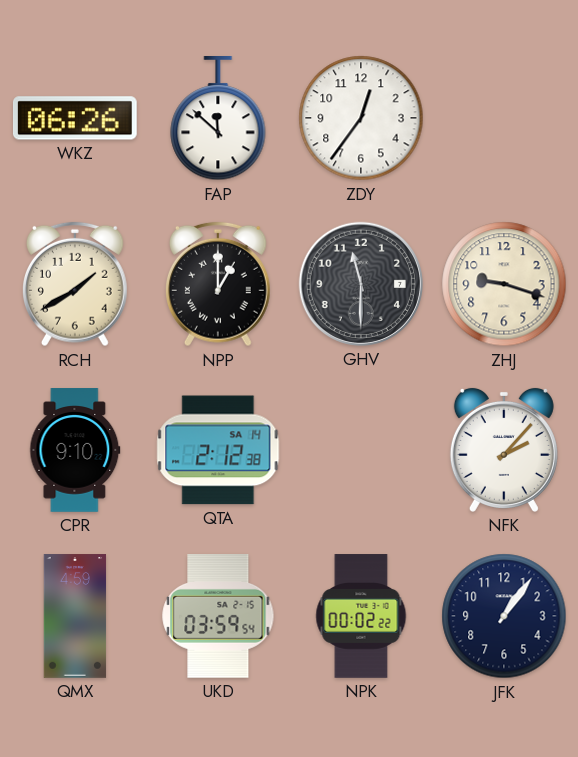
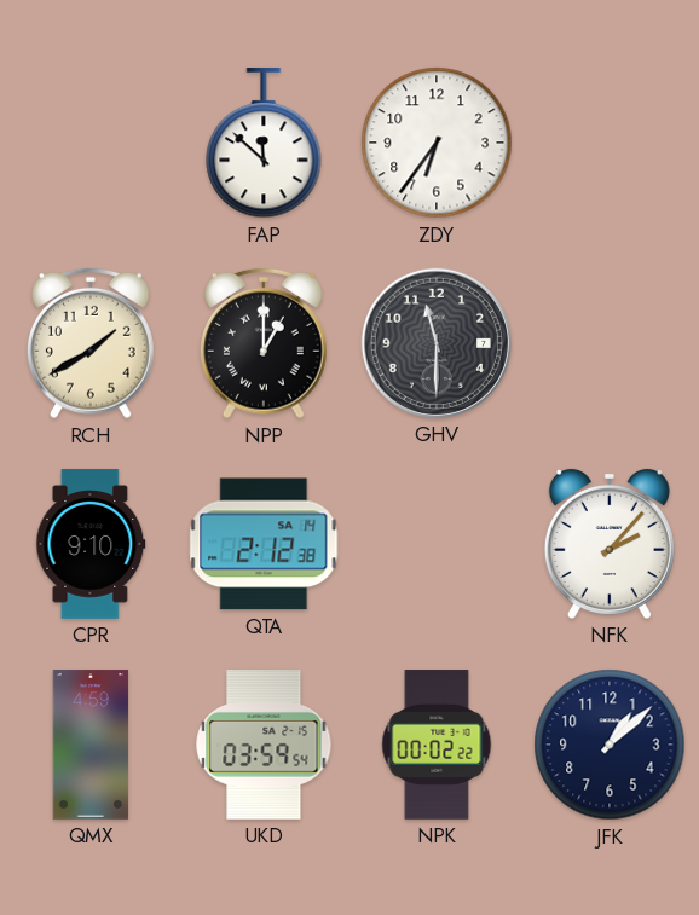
WKZ: 06:26 -> none
ZDY: 12:36 -> 6:36
ZHJ: 9:18 -> none
JFK: 1:06 -> 1:08
